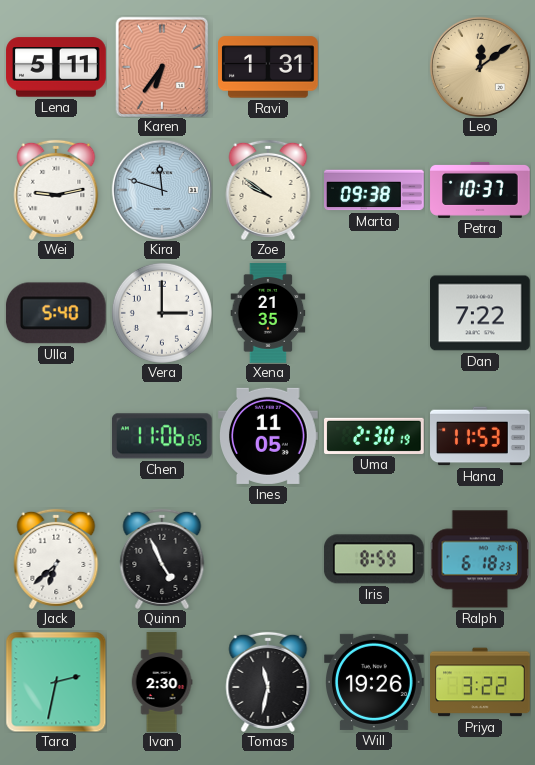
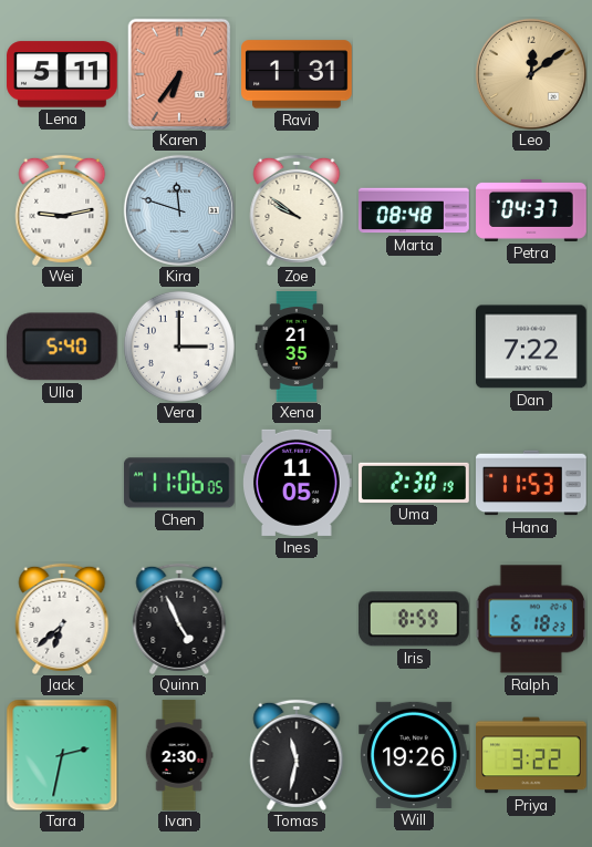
Marta: 09:38 -> 08:48
Petra: 10:37 -> 04:37
